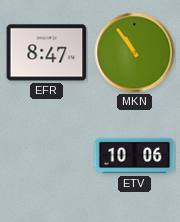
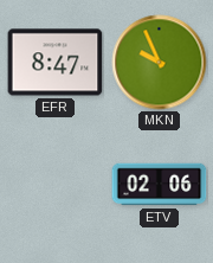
MKN: 10:54 -> 9:56
ETV: 10:06 -> 02:06
